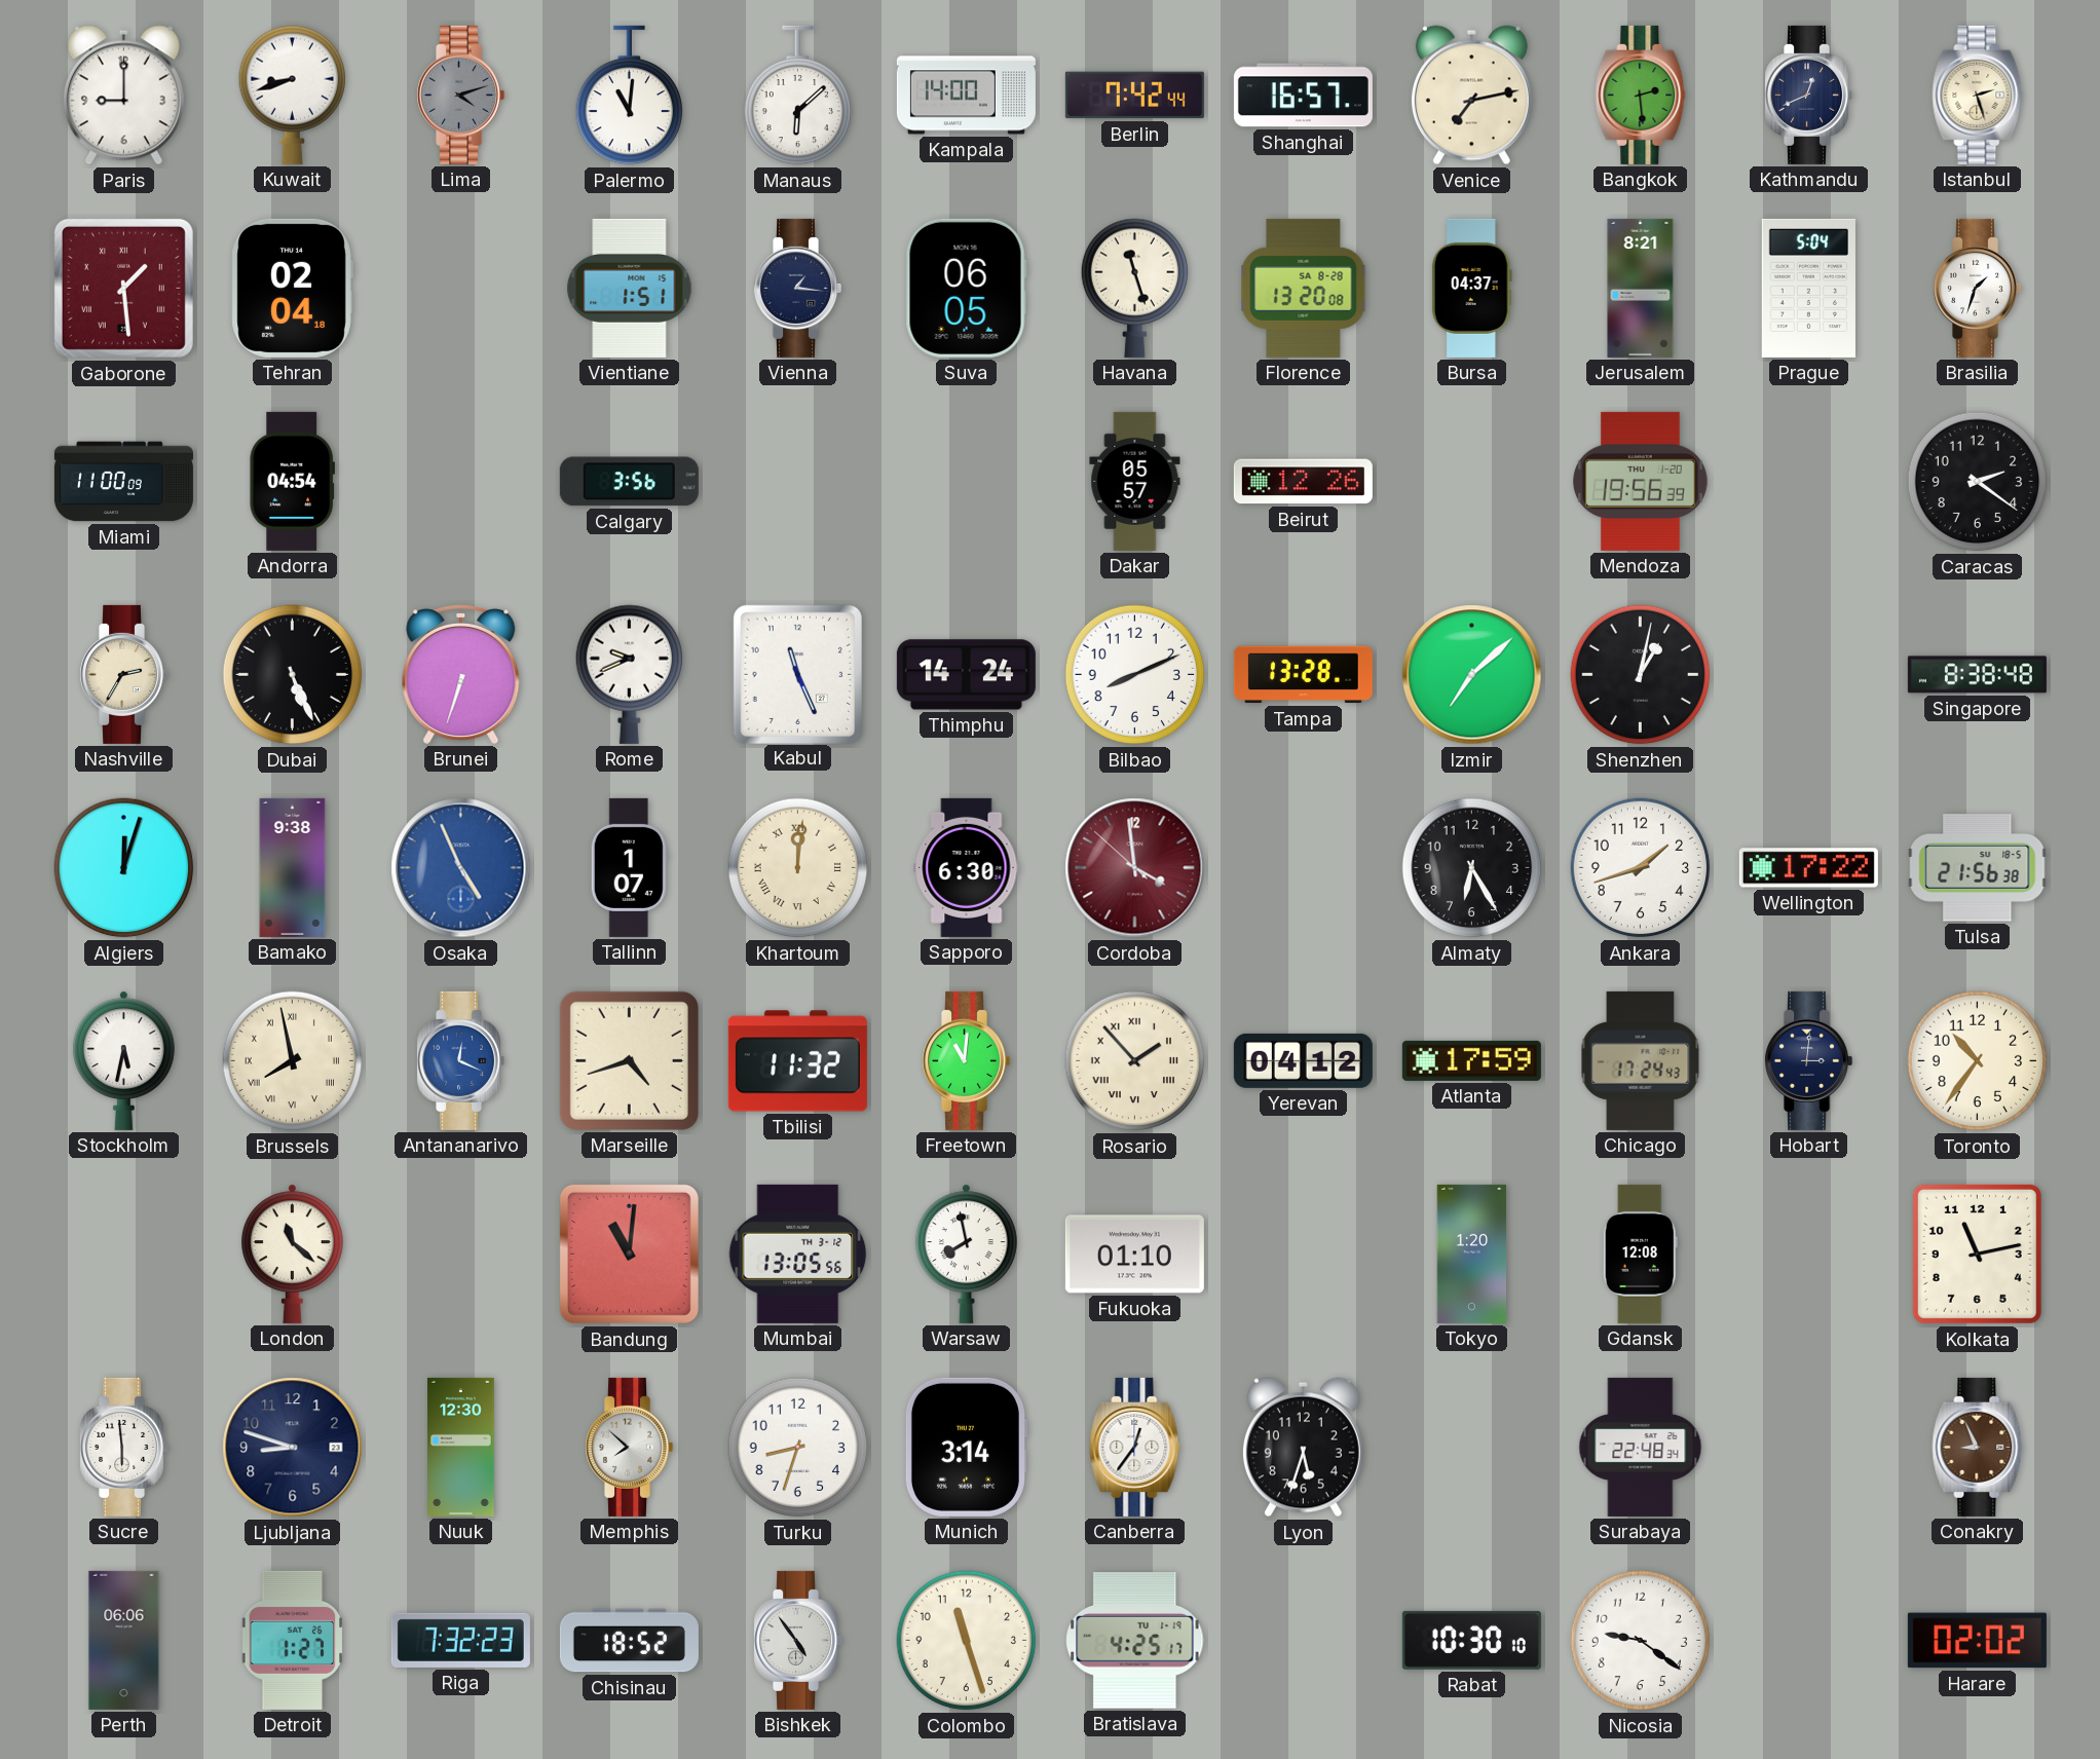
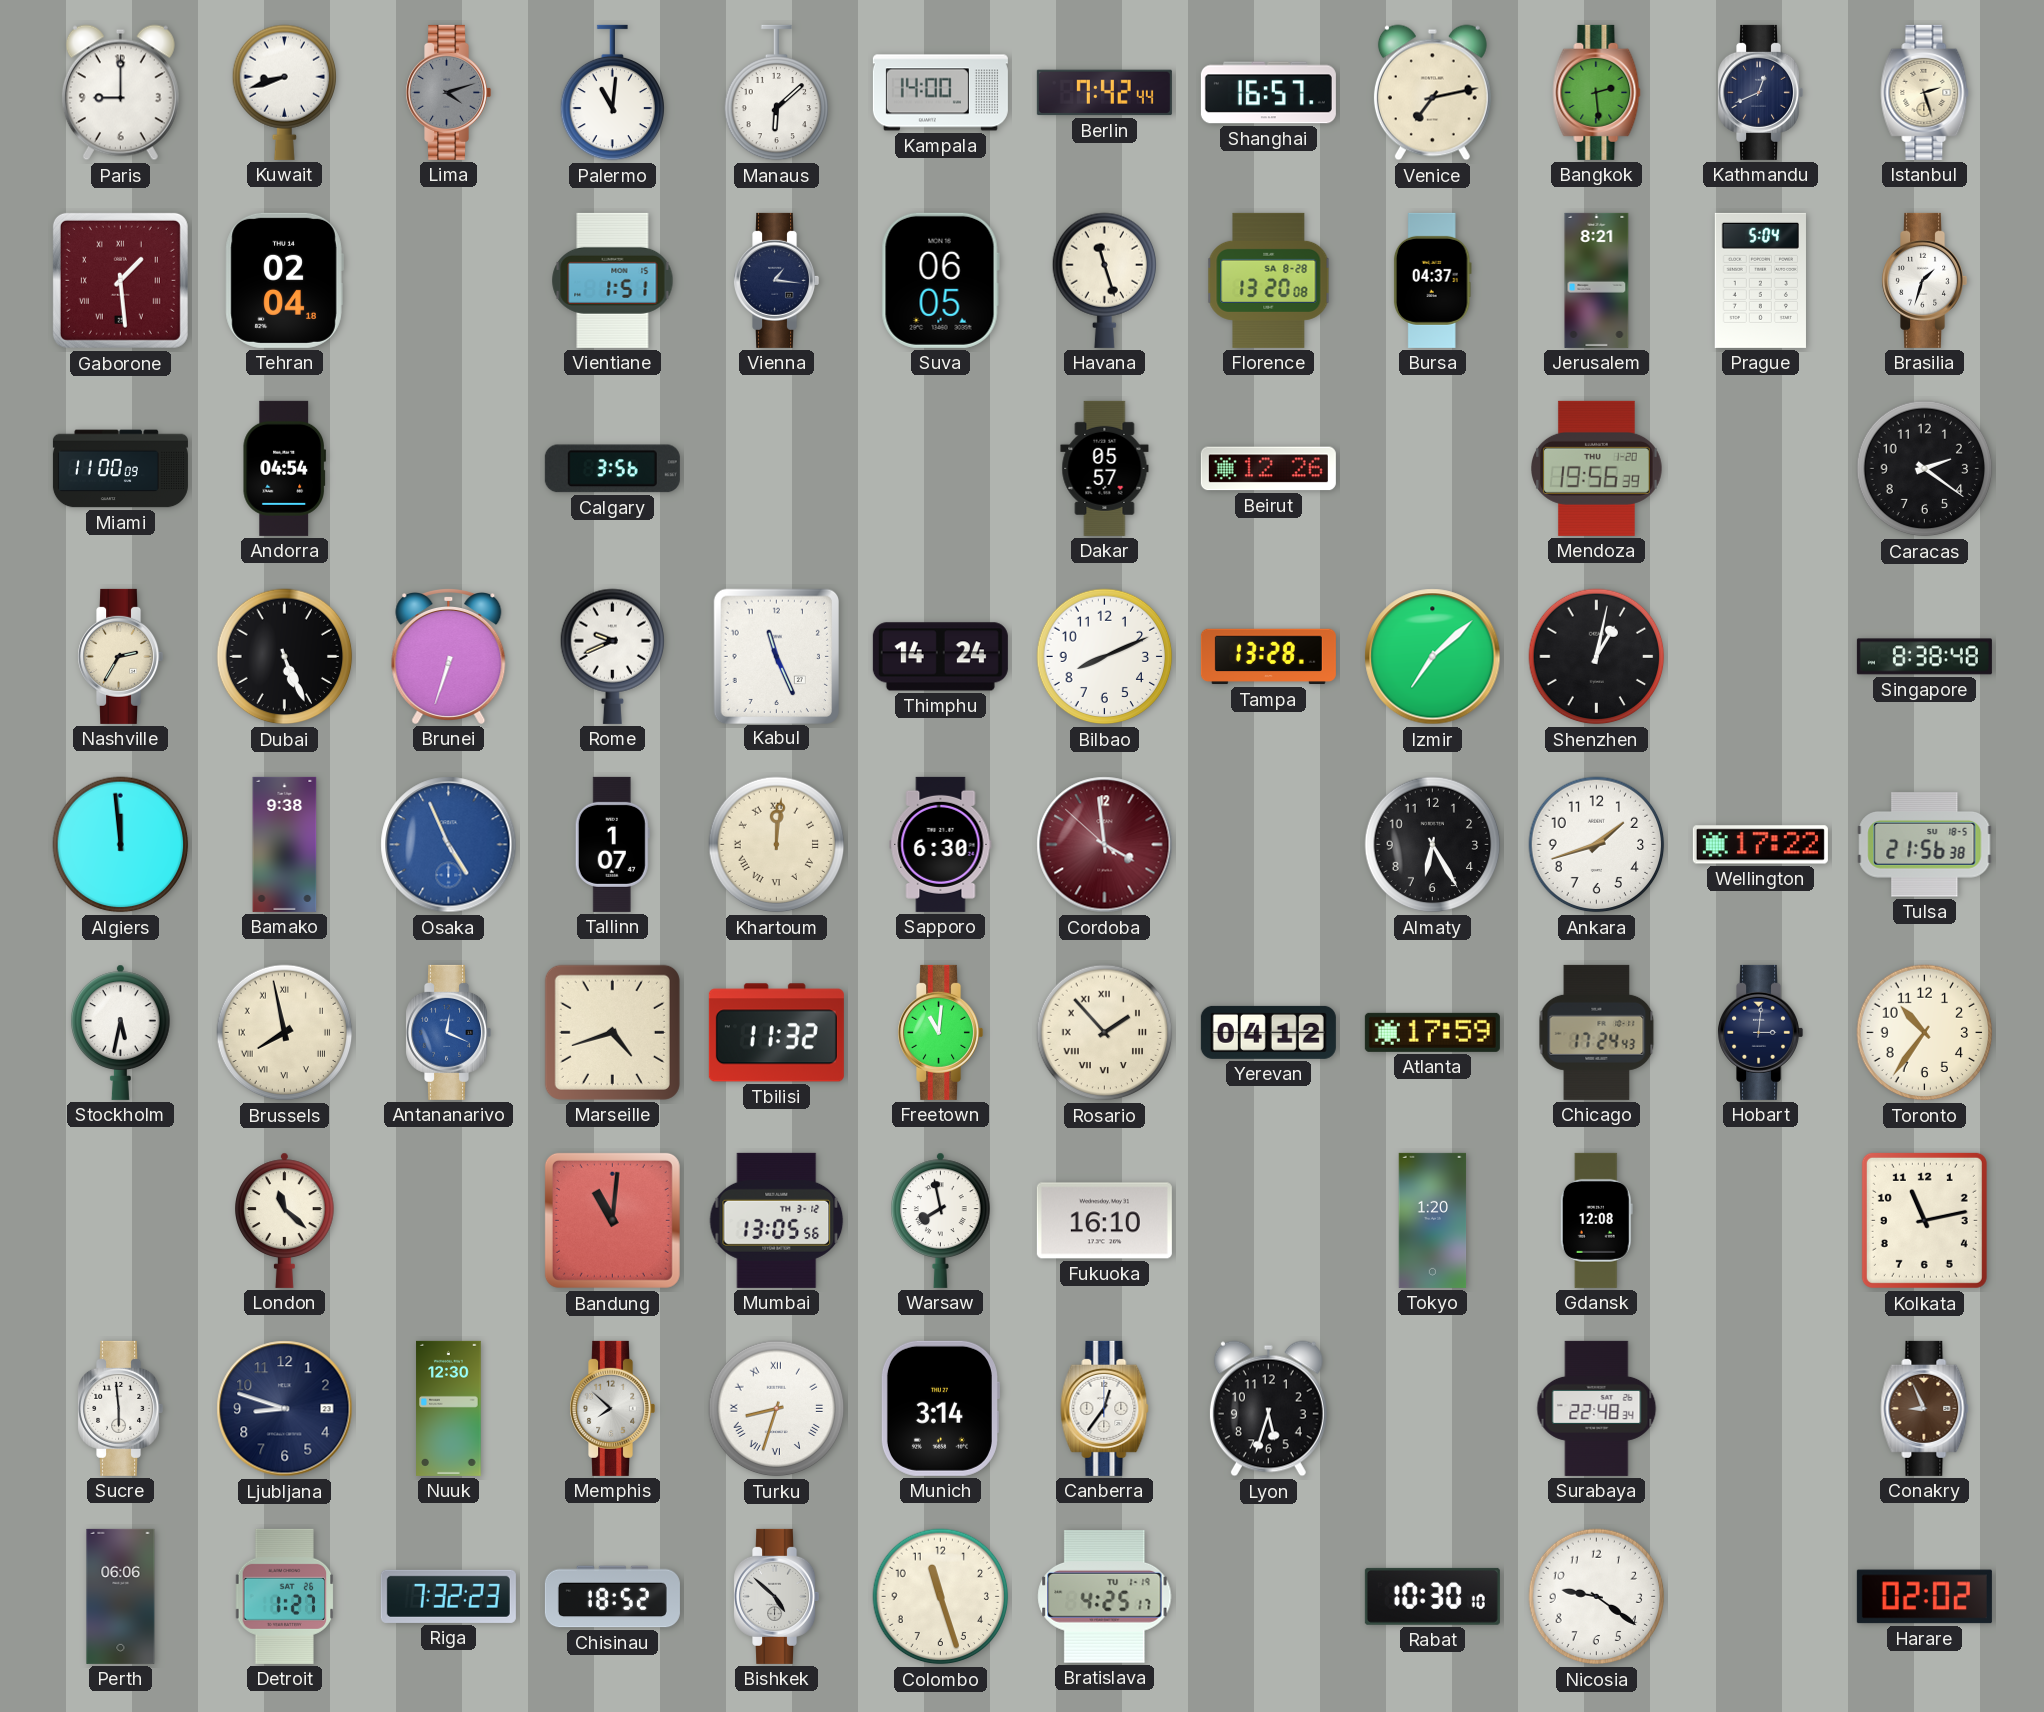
Algiers: 12:03 -> 11:59
Fukuoka: 01:10 -> 16:10
Turku numerals: Arabic -> Roman
Bishkek: 4:54 -> 4:52
